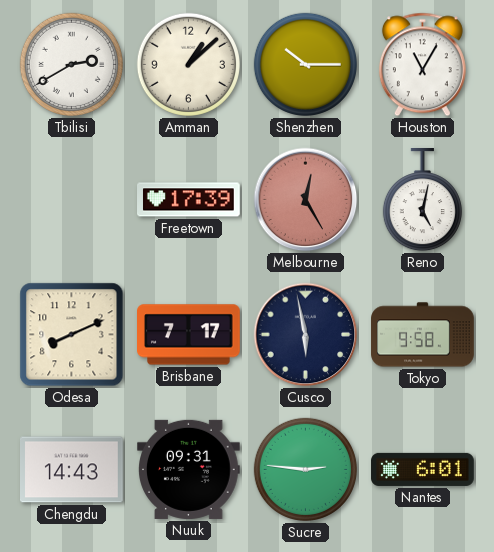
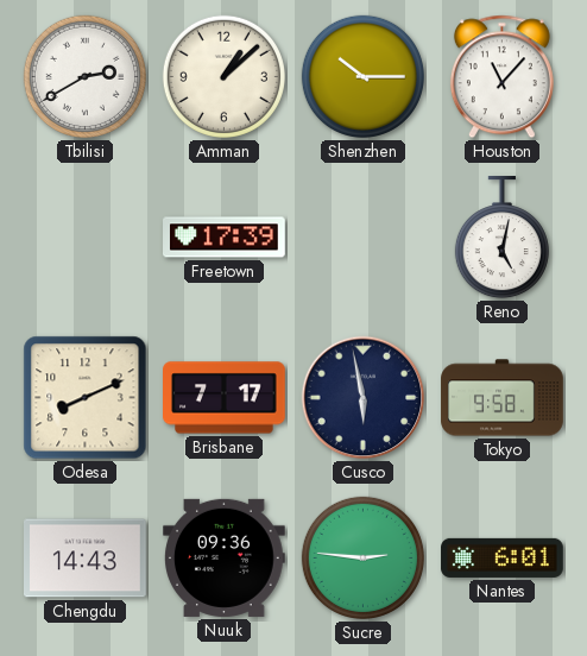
Houston: 11:05 -> 11:07
Melbourne: 12:25 -> none
Nuuk: 09:31 -> 09:36
